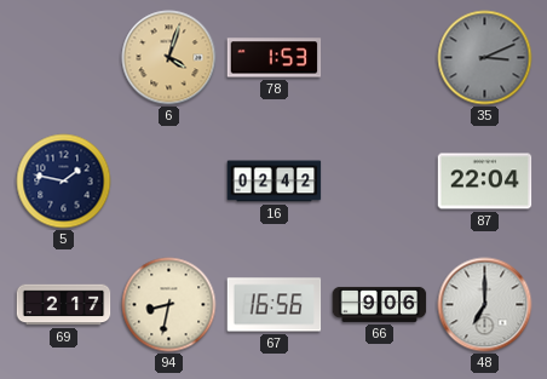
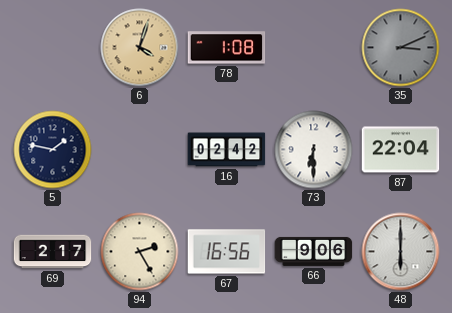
78: 1:53 -> 1:08
73: none -> 6:30
94: 8:32 -> 2:25
48: 7:00 -> 6:00
